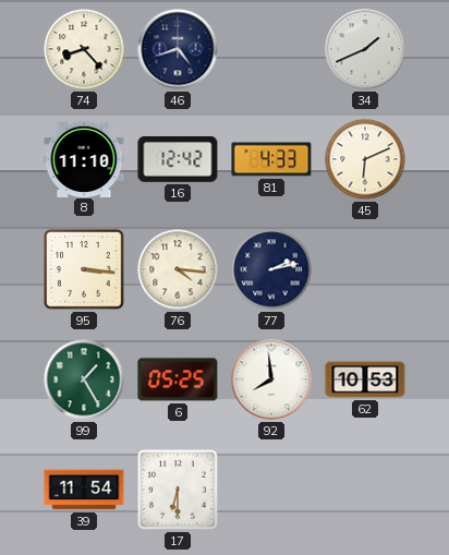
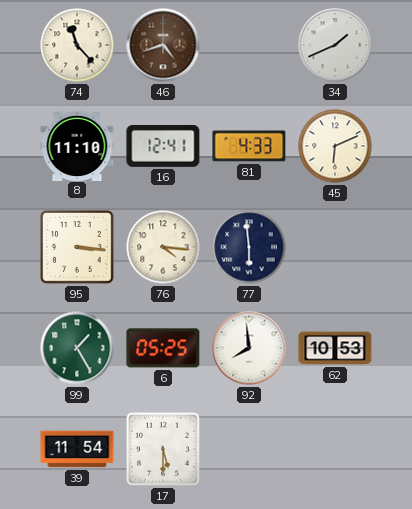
74: 8:23 -> 11:23
46 dial: navy -> brown
16: 12:42 -> 12:41
77: 2:13 -> 5:59
17: 6:30 -> 5:30
